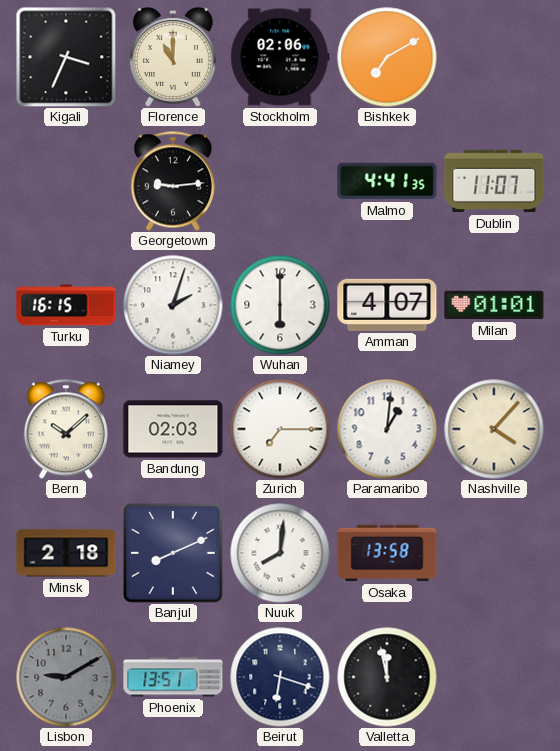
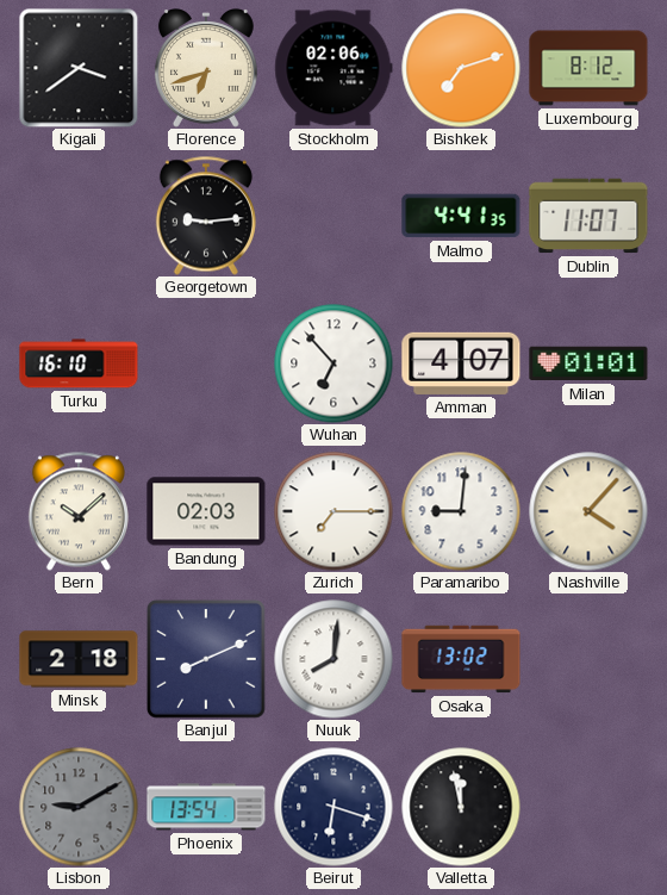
Kigali: 3:34 -> 3:39
Florence: 11:00 -> 6:42
Bishkek: 7:10 -> 7:12
Luxembourg: none -> 8:12
Turku: 16:15 -> 16:10
Niamey: 2:03 -> none
Wuhan: 6:00 -> 6:53
Paramaribo: 1:01 -> 9:01
Osaka: 13:58 -> 13:02
Phoenix: 13:51 -> 13:54
